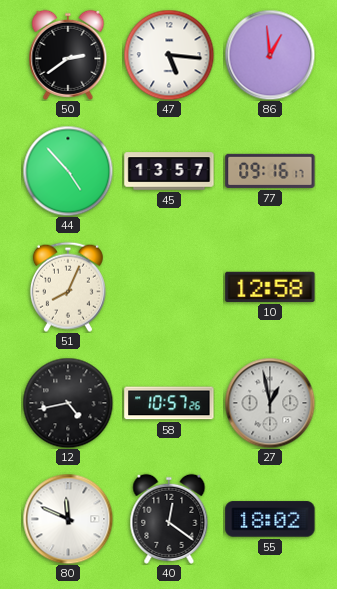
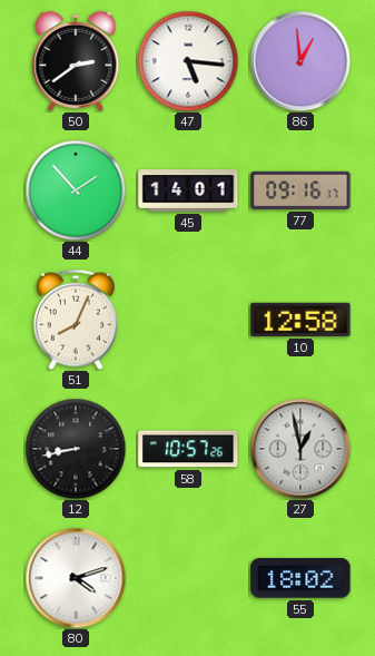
44: 4:53 -> 1:53
45: 13:57 -> 14:01
12: 4:43 -> 8:43
80: 11:49 -> 4:12
40: 12:21 -> none
